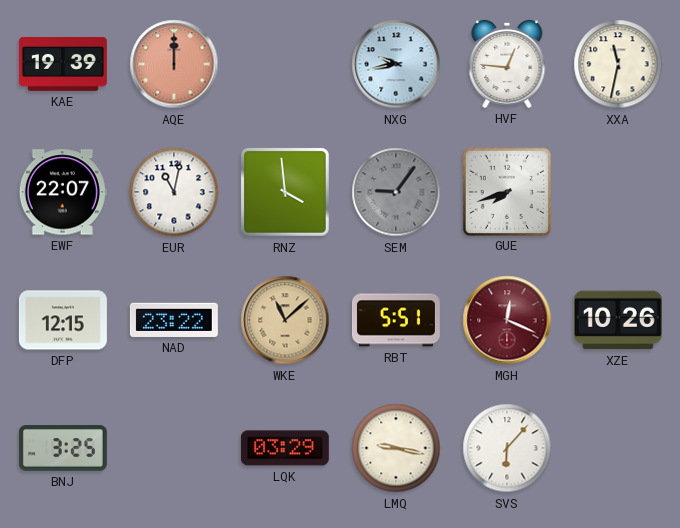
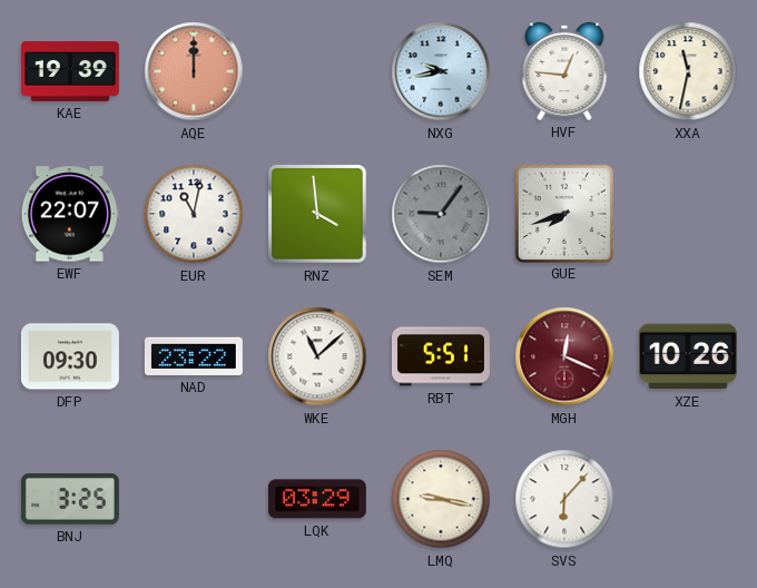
DFP: 12:15 -> 09:30
WKE dial: champagne -> white
